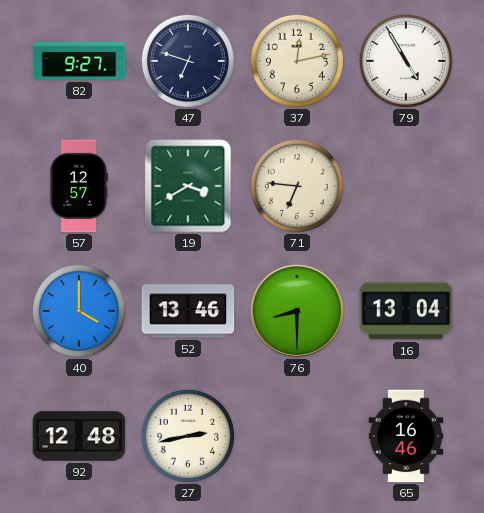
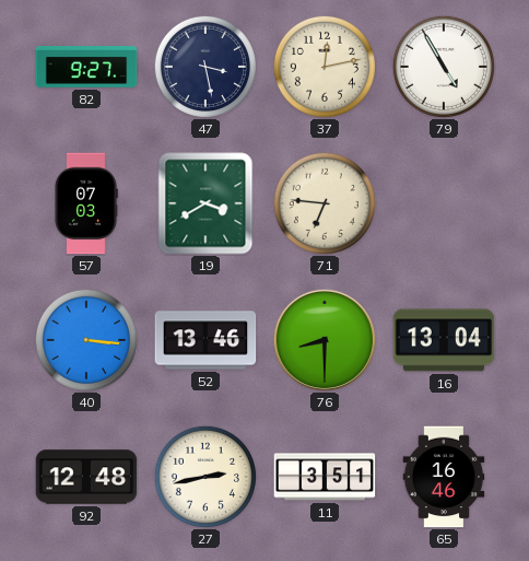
47: 6:48 -> 3:28
57: 12:57 -> 07:03
40: 4:00 -> 3:16
11: none -> 3:51
